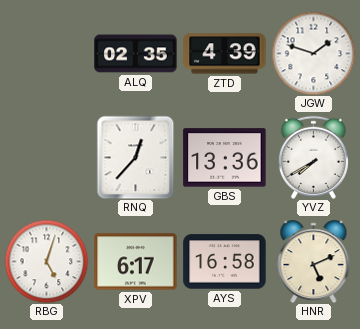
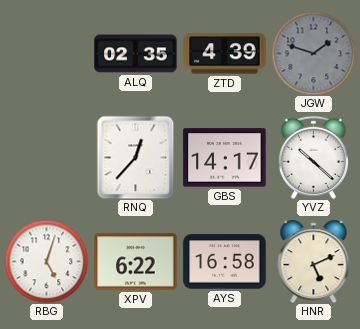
JGW dial: white -> grey
GBS: 13:36 -> 14:17
YVZ: 7:40 -> 10:22
XPV: 6:17 -> 6:22
